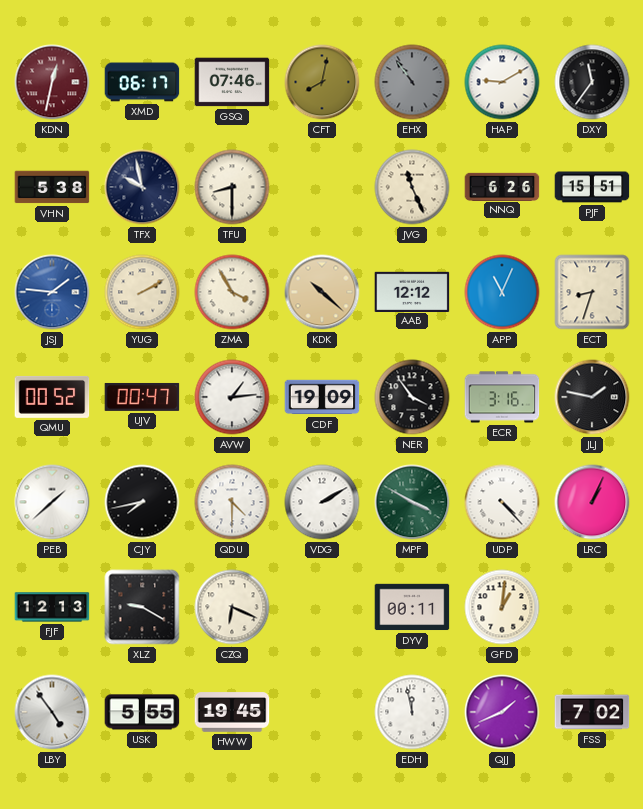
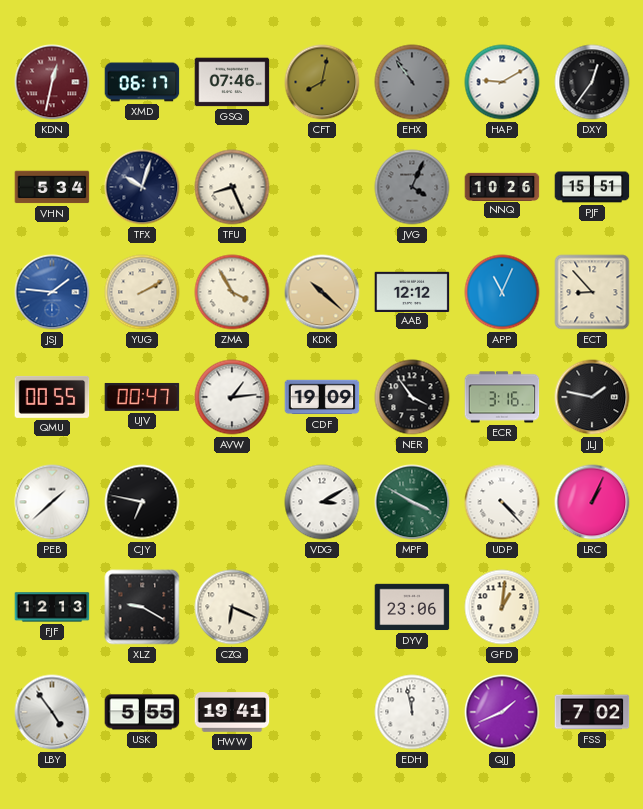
DXY: 11:36 -> 12:36
VHN: 5:38 -> 5:34
TFX: 9:58 -> 10:03
TFU: 8:30 -> 8:26
JVG: 11:26 -> 4:04
JVG dial: cream -> grey
NNQ: 6:26 -> 10:26
ECT: 8:33 -> 8:53
QMU: 00:52 -> 00:55
CJY: 7:43 -> 6:47
QDU: 4:30 -> none
VDG: 2:10 -> 3:10
DYV: 00:11 -> 23:06
HWW: 19:45 -> 19:41
